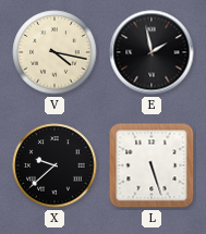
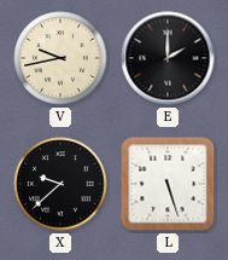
V: 4:17 -> 9:43
E: 1:58 -> 2:00
